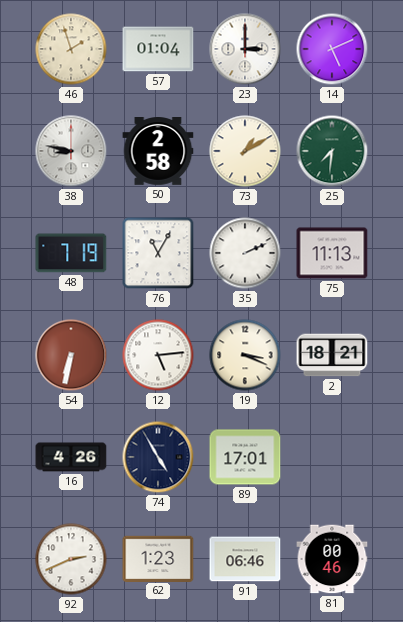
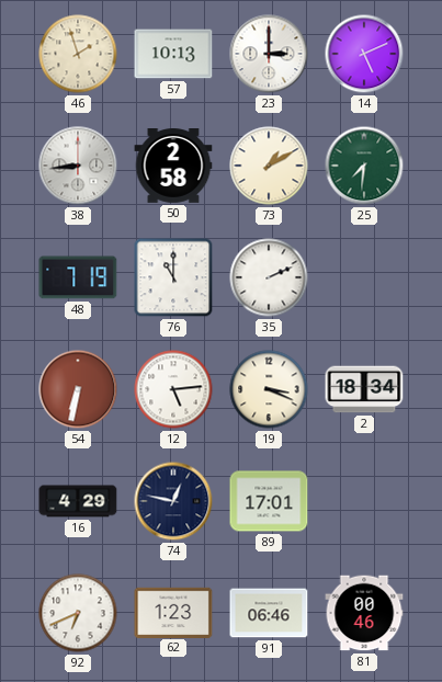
57: 01:04 -> 10:13
38: 8:47 -> 8:44
76: 11:05 -> 11:00
75: 11:13 -> none
2: 18:21 -> 18:34
16: 4:26 -> 4:29
74: 4:55 -> 12:47
92: 2:41 -> 6:41
